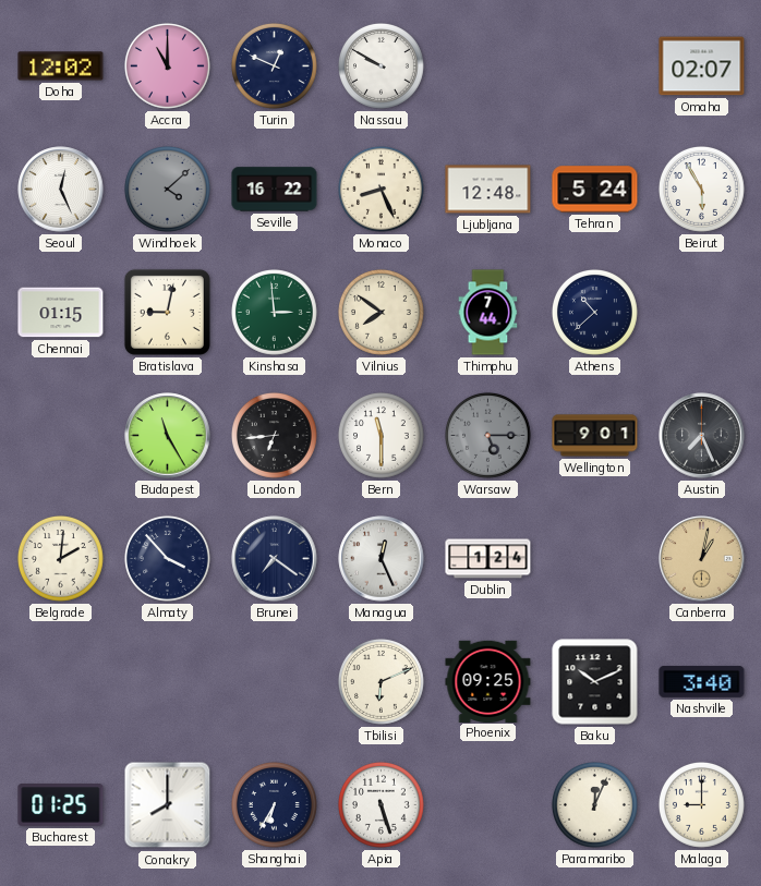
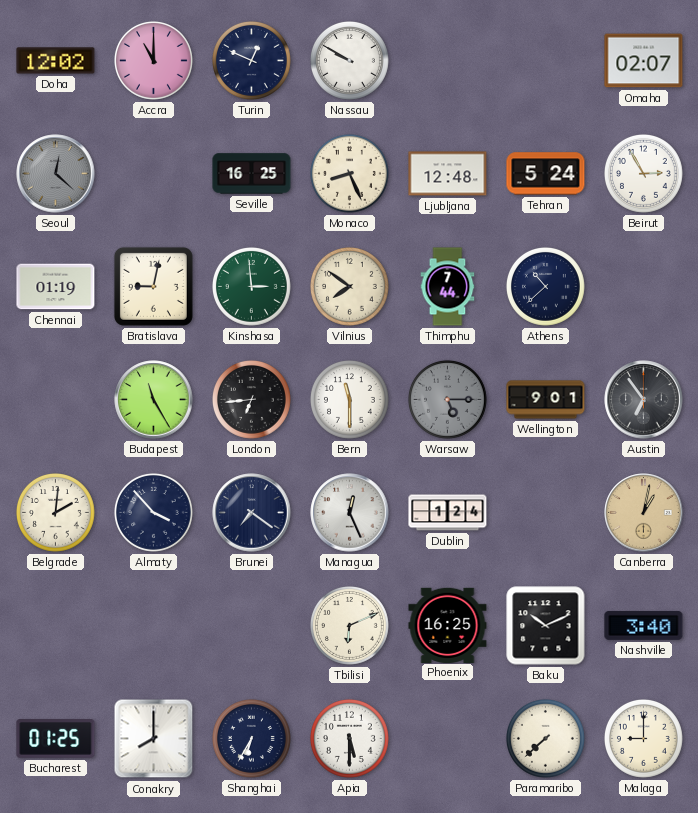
Seoul: 12:26 -> 12:22
Seoul dial: white -> grey
Windhoek: 4:08 -> none
Seville: 16:22 -> 16:25
Beirut: 5:55 -> 2:55
Chennai: 01:15 -> 01:19
Austin: 7:26 -> 6:54
Phoenix: 09:25 -> 16:25
Apia: 5:27 -> 5:30
Paramaribo: 12:04 -> 7:38
